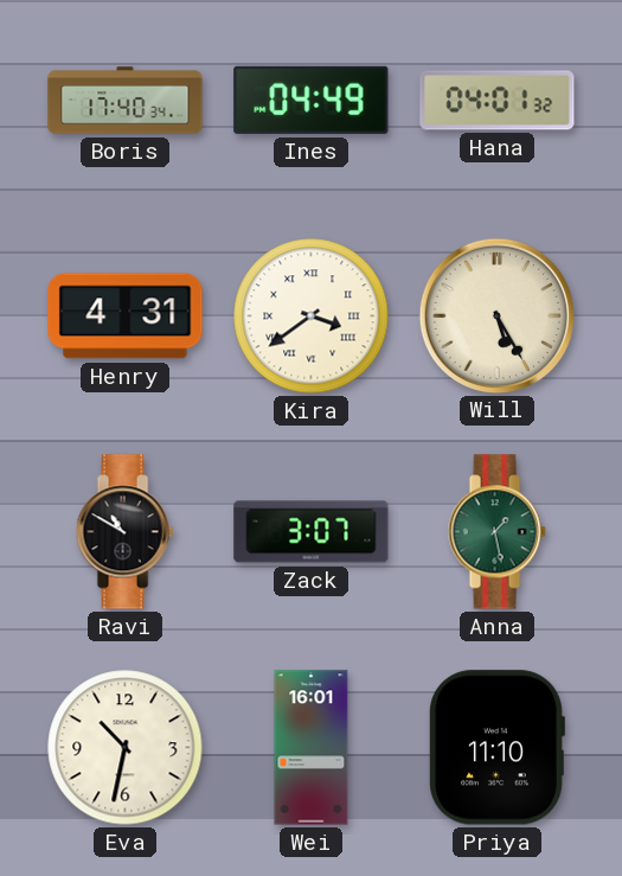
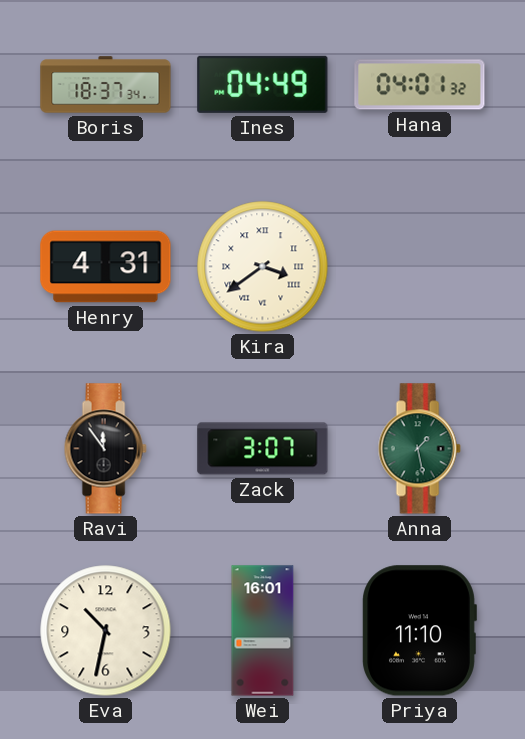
Boris: 17:40 -> 18:37
Will: 5:25 -> none
Ravi: 10:50 -> 11:54
